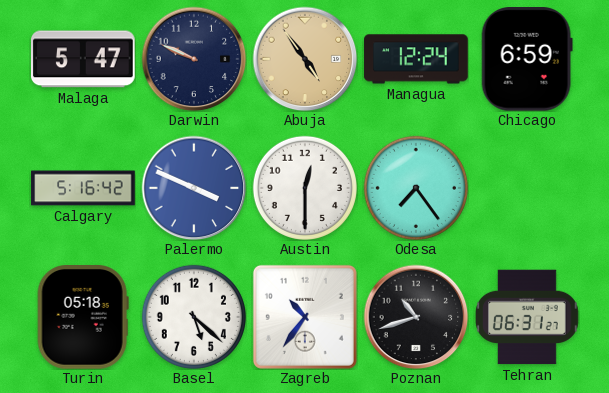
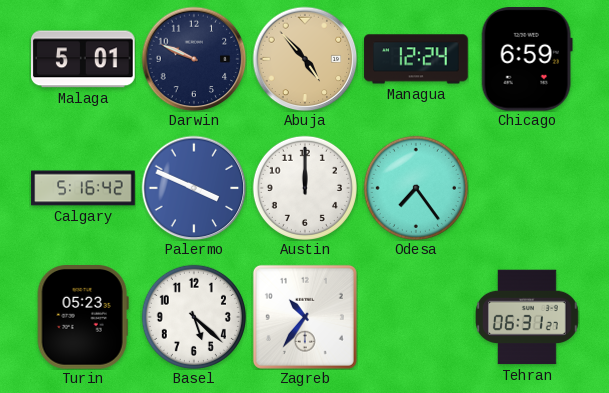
Malaga: 5:47 -> 5:01
Abuja: 4:54 -> 4:53
Austin: 12:30 -> 12:00
Turin: 05:18 -> 05:23
Poznan: 10:42 -> none
